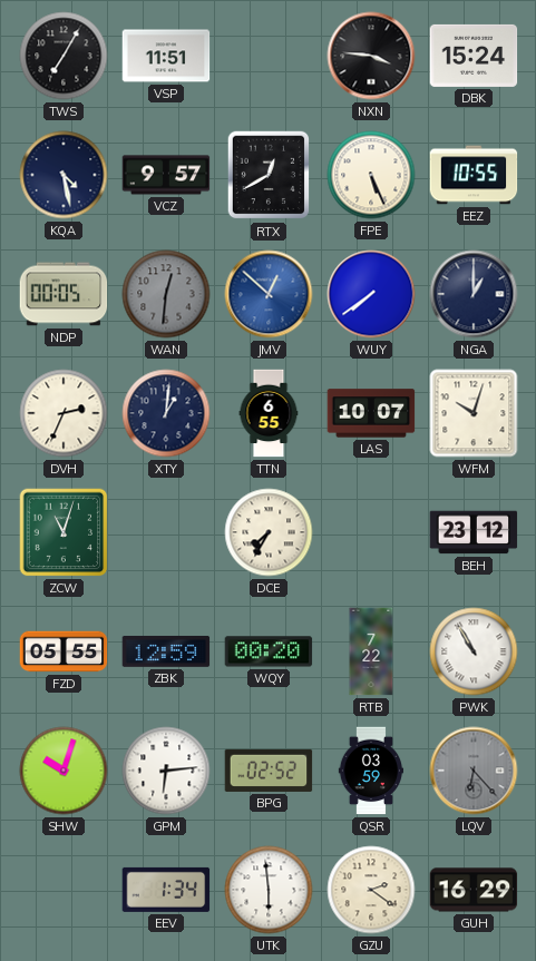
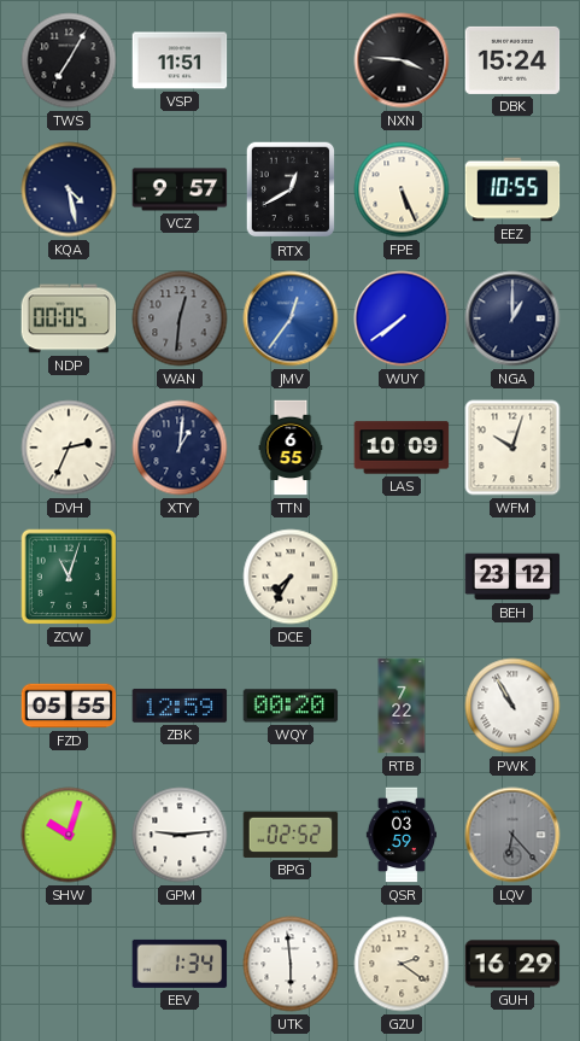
JMV: 12:52 -> 12:36
LAS: 10:07 -> 10:09
GPM: 6:14 -> 9:14
